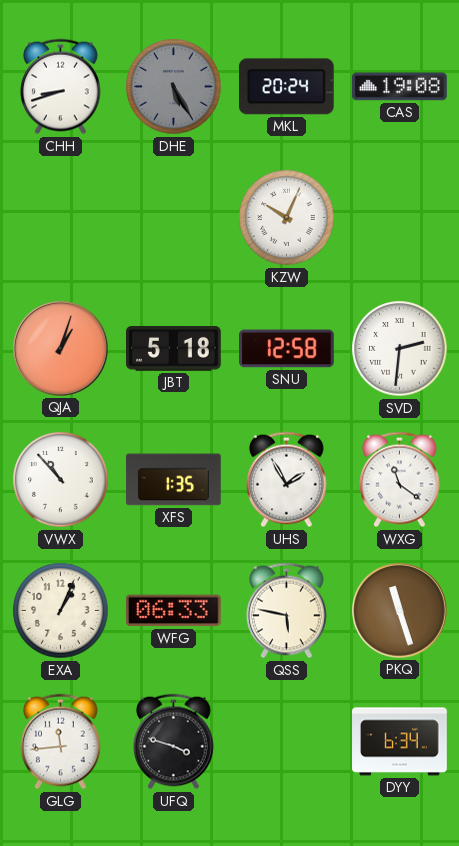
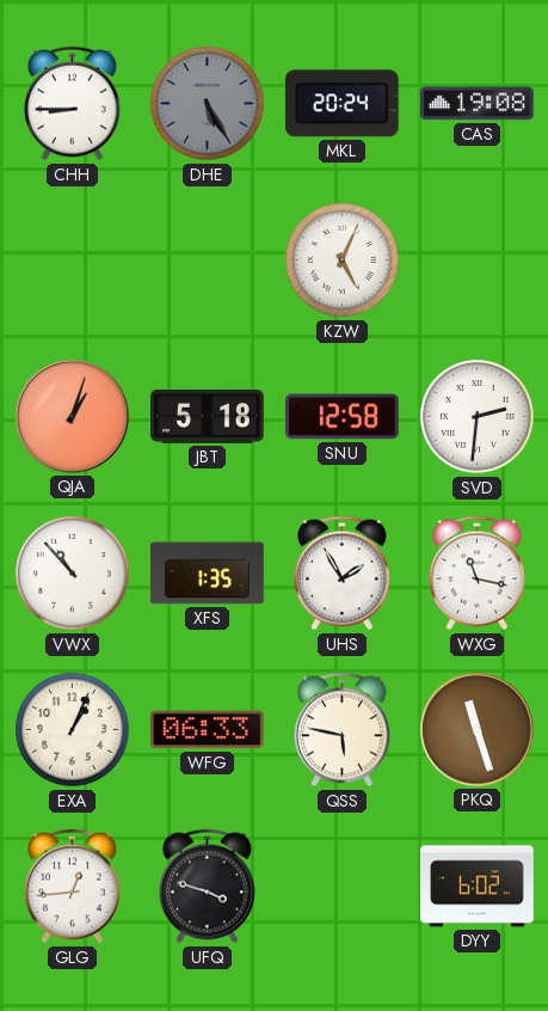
CHH: 8:42 -> 8:45
KZW: 10:04 -> 5:04
WXG: 11:21 -> 11:17
GLG: 11:44 -> 12:44
DYY: 6:34 -> 6:02
